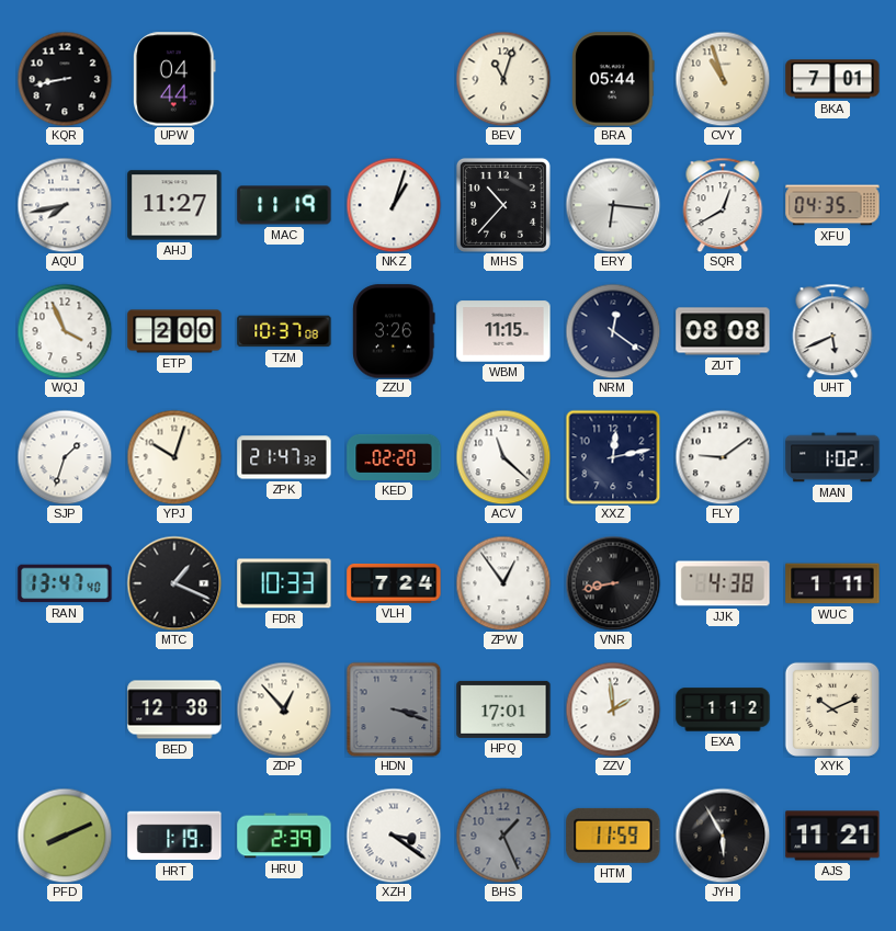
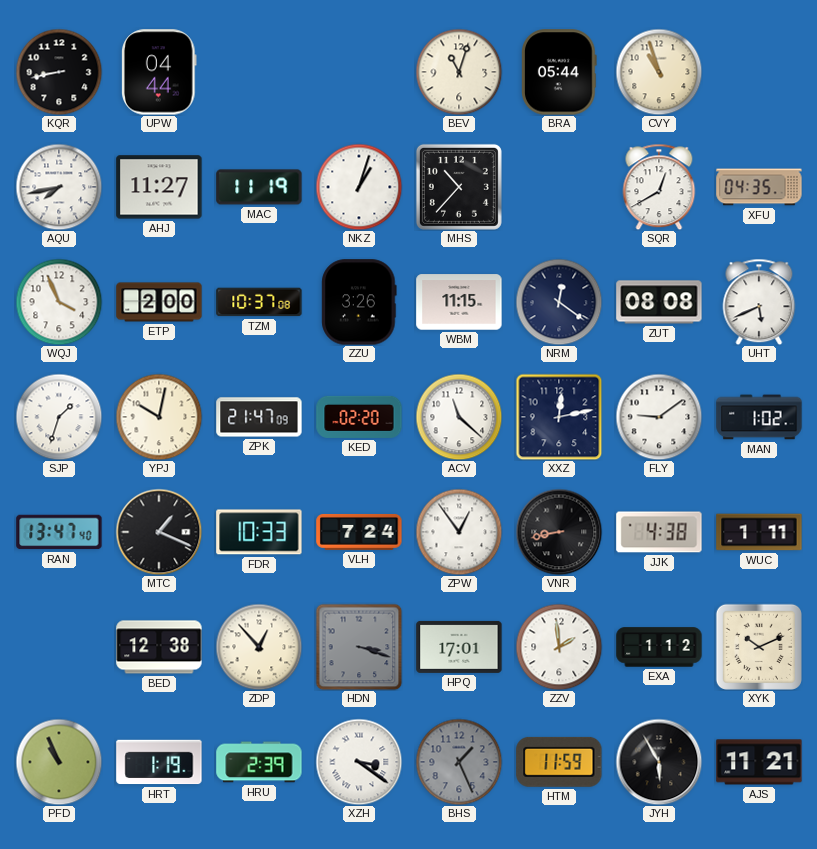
BKA: 7:01 -> none
ERY: 6:16 -> none
YPJ: 10:03 -> 10:02
ZPK: 21:47:32 -> 21:47:09
PFD: 8:11 -> 10:56
